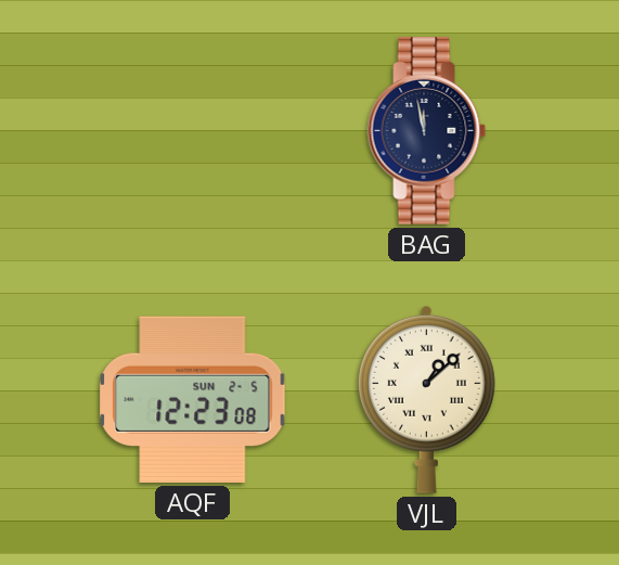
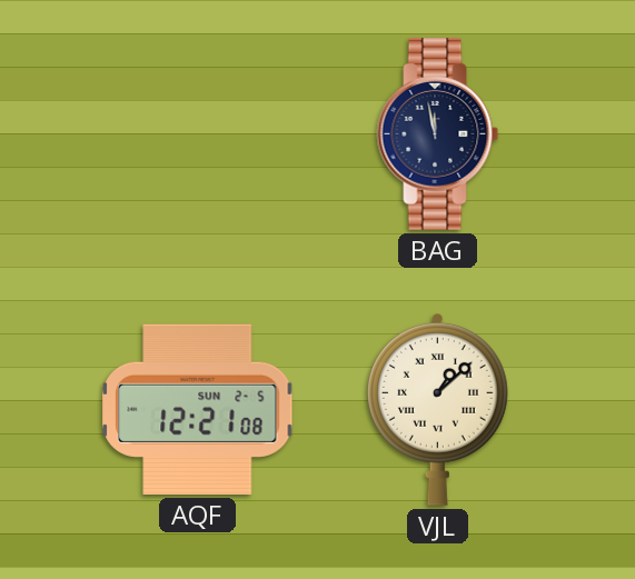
AQF: 12:23 -> 12:21
